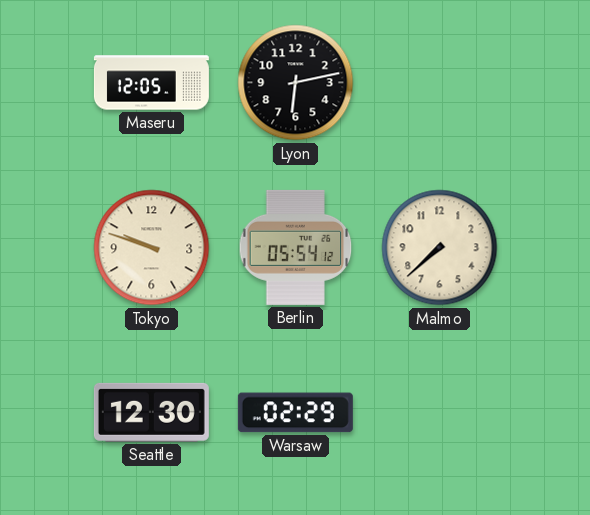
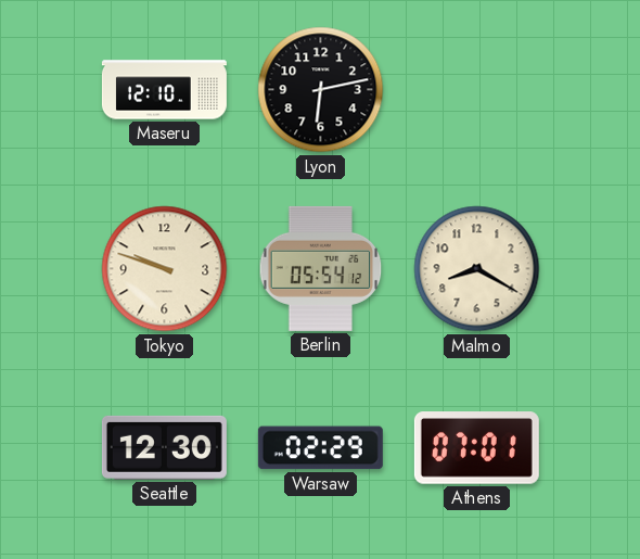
Maseru: 12:05 -> 12:10
Malmo: 7:38 -> 8:20
Athens: none -> 07:01
